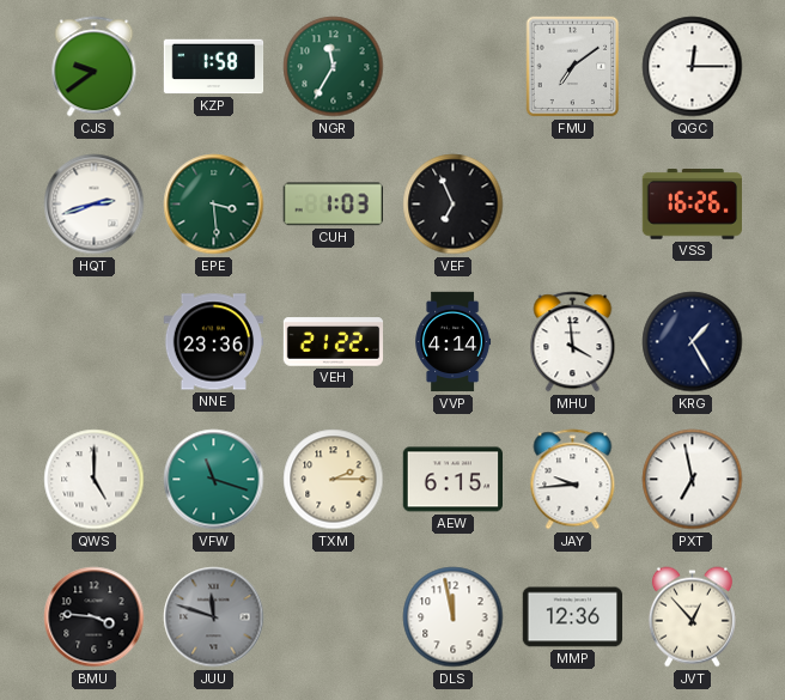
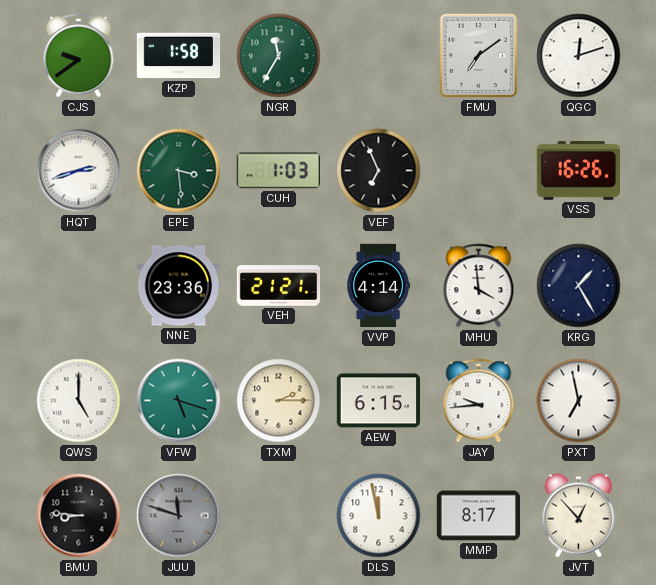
QGC: 12:15 -> 12:12
VEH: 21:22 -> 21:21
VFW: 11:18 -> 5:18
BMU: 3:46 -> 8:46
MMP: 12:36 -> 8:17
